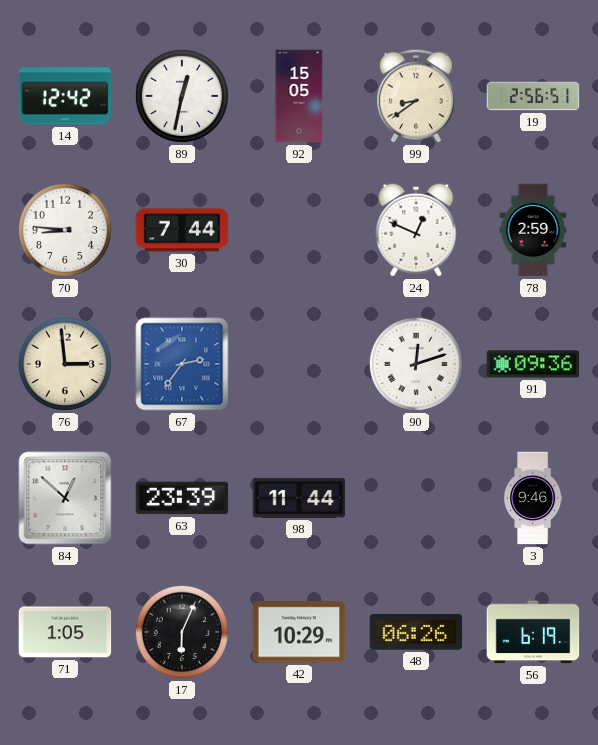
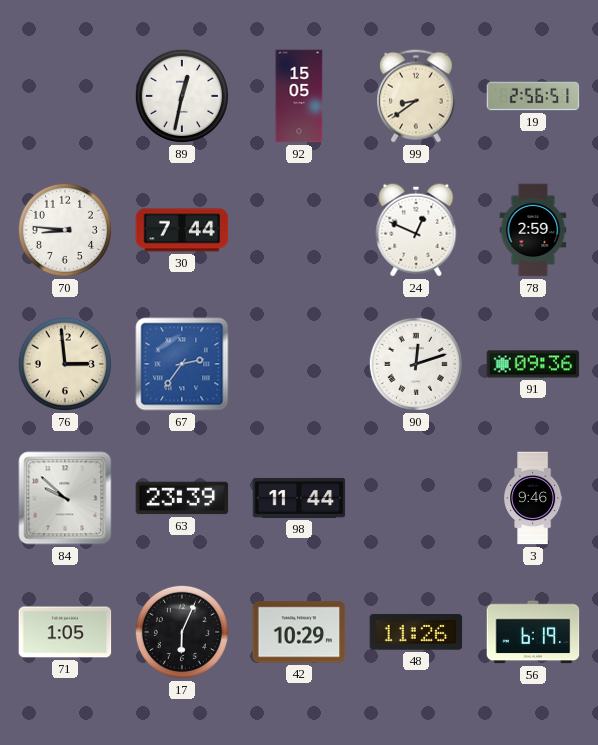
14: 12:42 -> none
84: 12:52 -> 9:52
48: 06:26 -> 11:26
